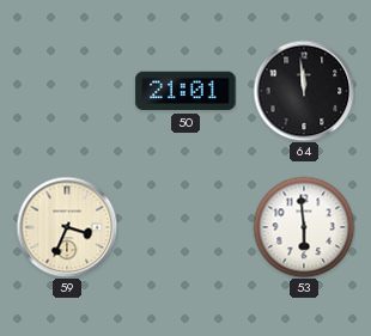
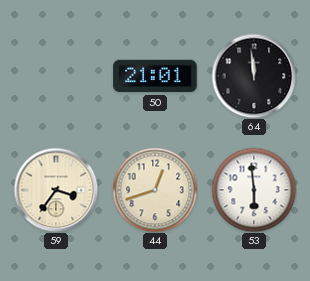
59: 3:34 -> 3:36
44: none -> 12:42
